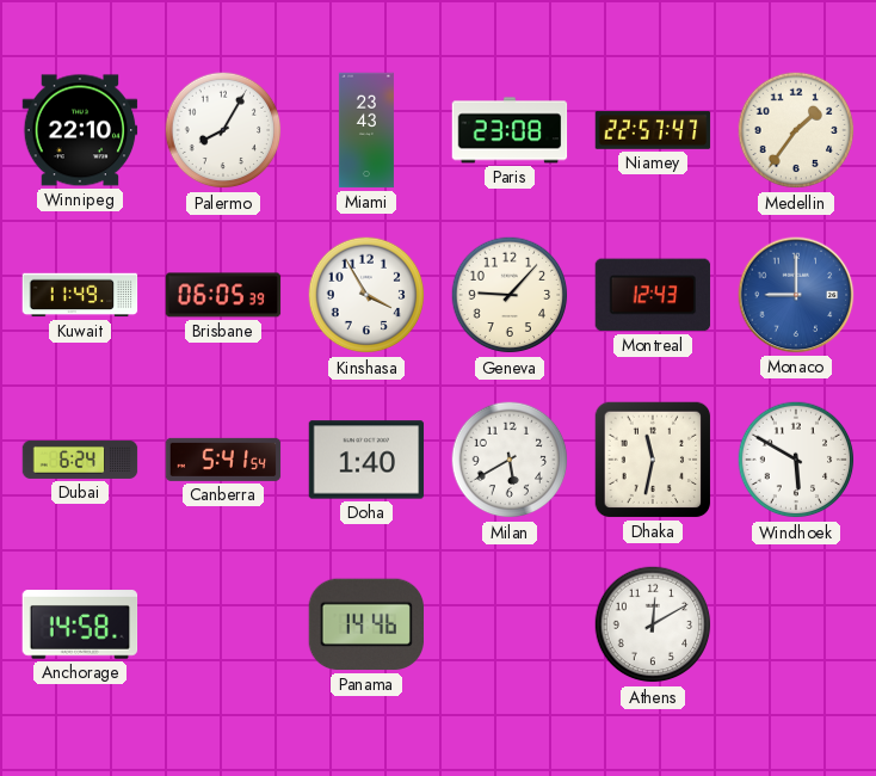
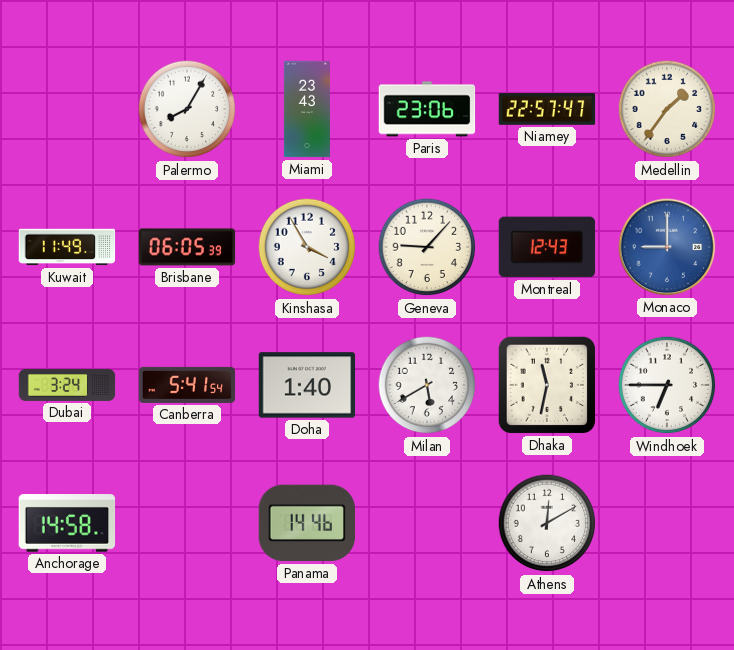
Winnipeg: 22:10 -> none
Paris: 23:08 -> 23:06
Dubai: 6:24 -> 3:24
Windhoek: 5:50 -> 6:45
